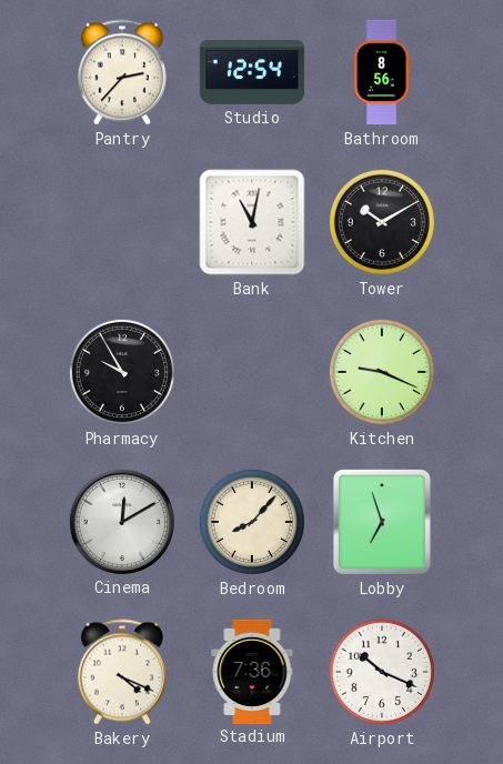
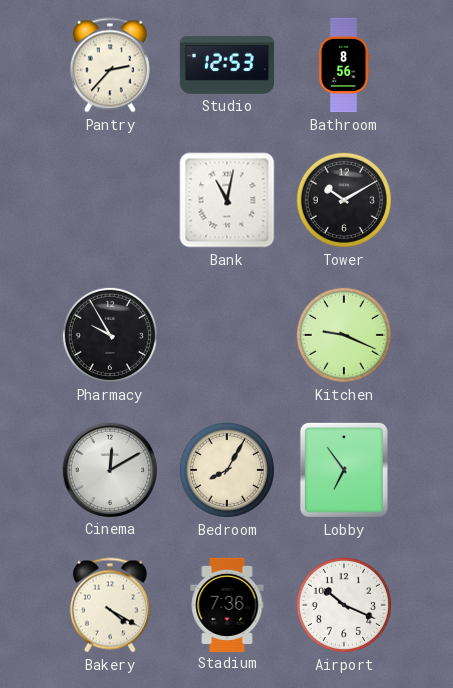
Studio: 12:54 -> 12:53
Bedroom: 8:07 -> 8:05
Lobby: 6:57 -> 6:54
Bakery: 4:19 -> 4:20
